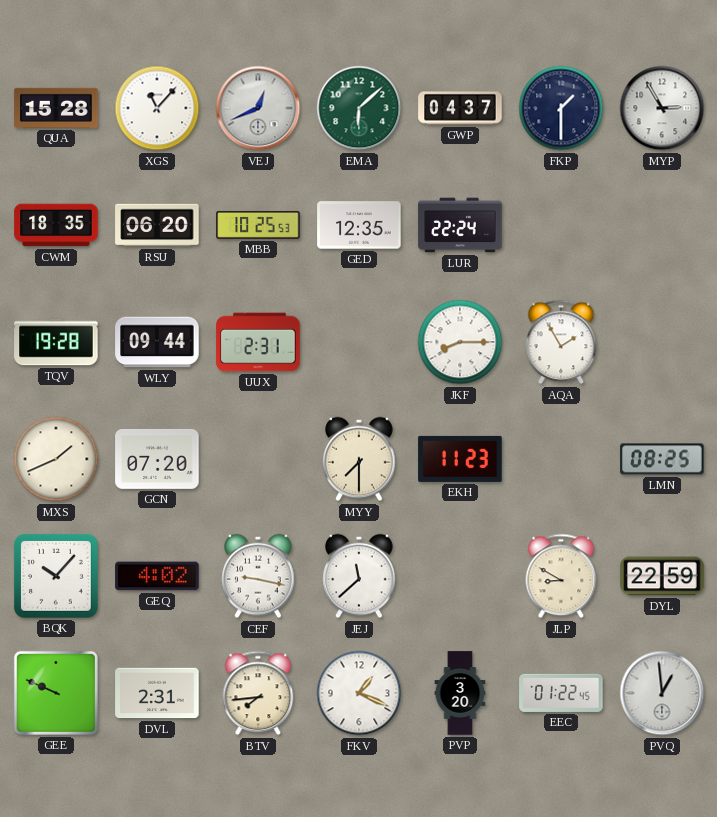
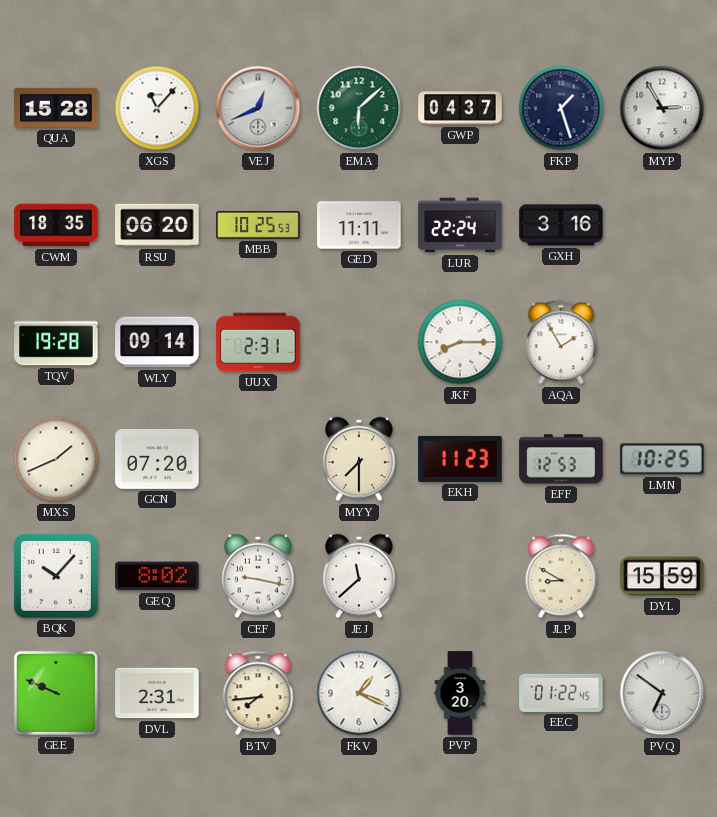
FKP: 1:30 -> 1:27
GED: 12:35 -> 11:11
GXH: none -> 3:16
WLY: 09:44 -> 09:14
EFF: none -> 12:53
LMN: 08:25 -> 10:25
GEQ: 4:02 -> 8:02
DYL: 22:59 -> 15:59
PVQ: 12:59 -> 6:51
